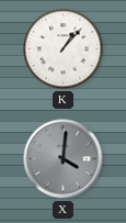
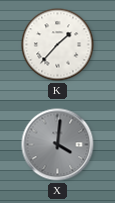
K: 1:07 -> 1:37
